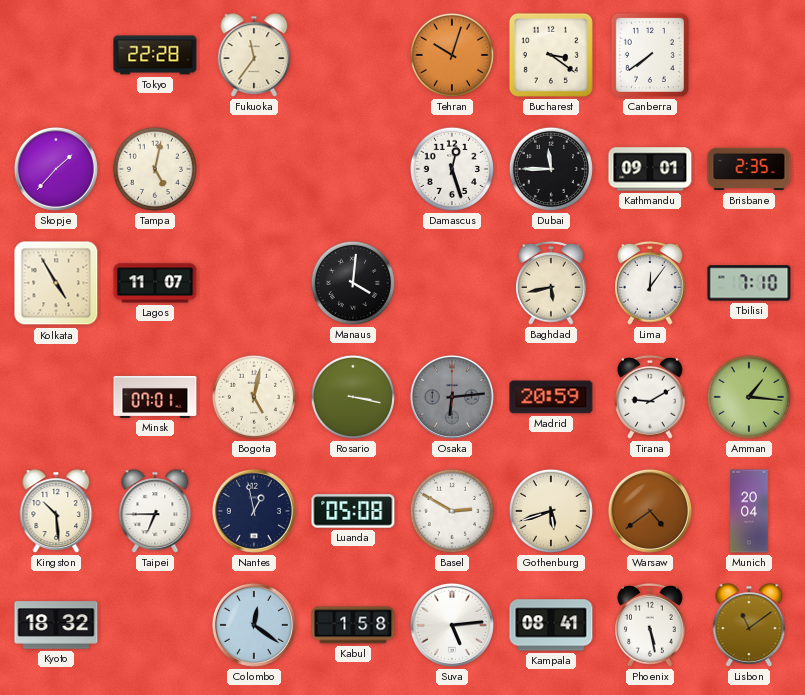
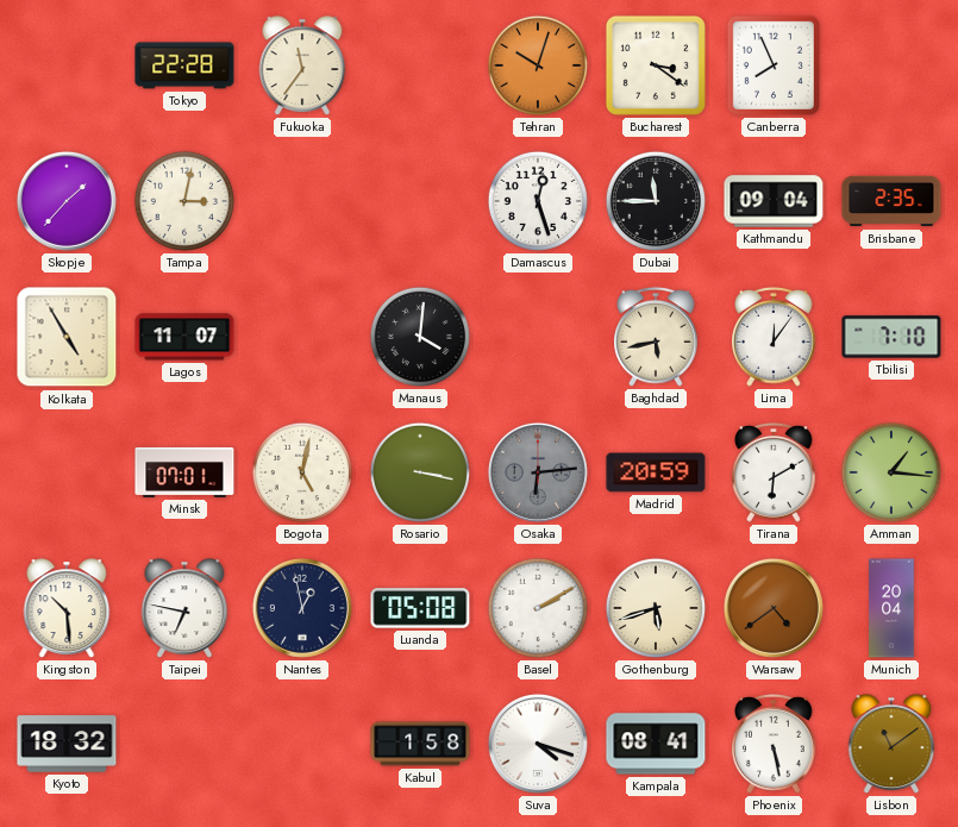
Canberra: 7:39 -> 7:56
Tampa: 5:02 -> 3:02
Kathmandu: 09:01 -> 09:04
Tirana: 9:10 -> 6:10
Taipei: 6:45 -> 6:47
Basel: 2:50 -> 2:10
Colombo: 12:21 -> none
Suva: 5:14 -> 4:18
